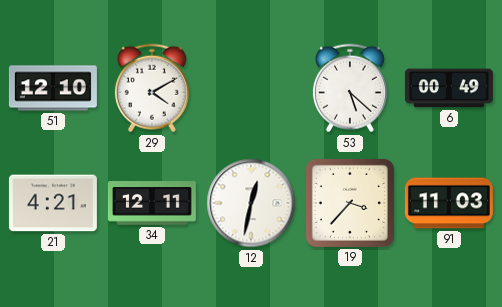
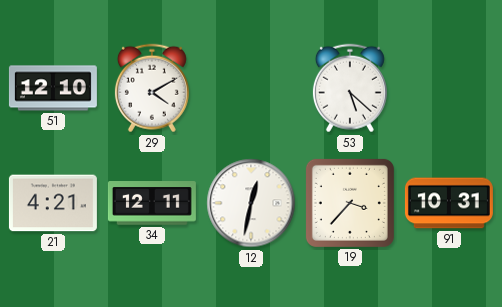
6: 00:49 -> none
91: 11:03 -> 10:31
